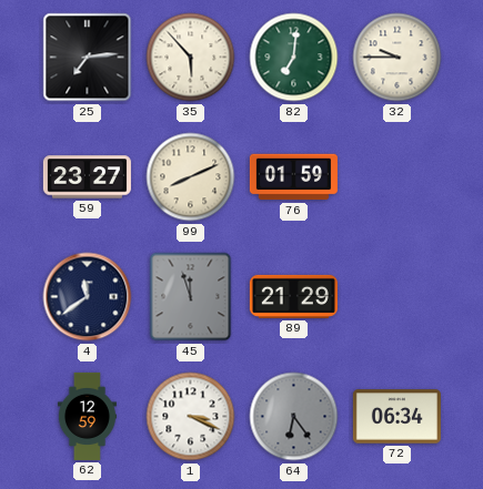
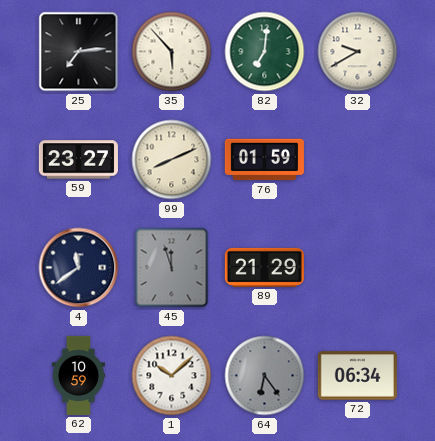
32: 9:45 -> 9:40
62: 12:59 -> 10:59
1: 3:19 -> 10:08
